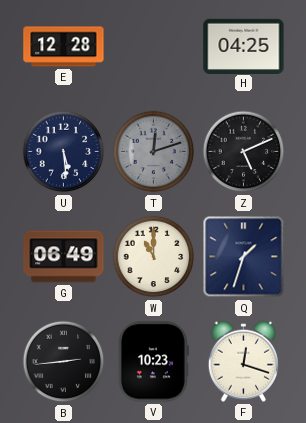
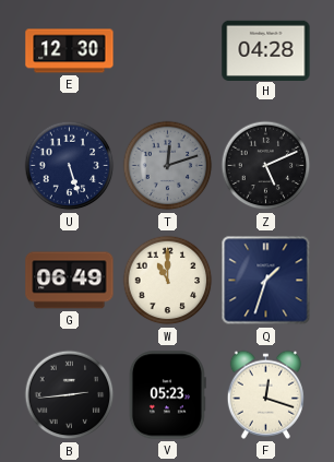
E: 12:28 -> 12:30
H: 04:25 -> 04:28
U: 5:29 -> 5:27
V: 10:23 -> 05:23
